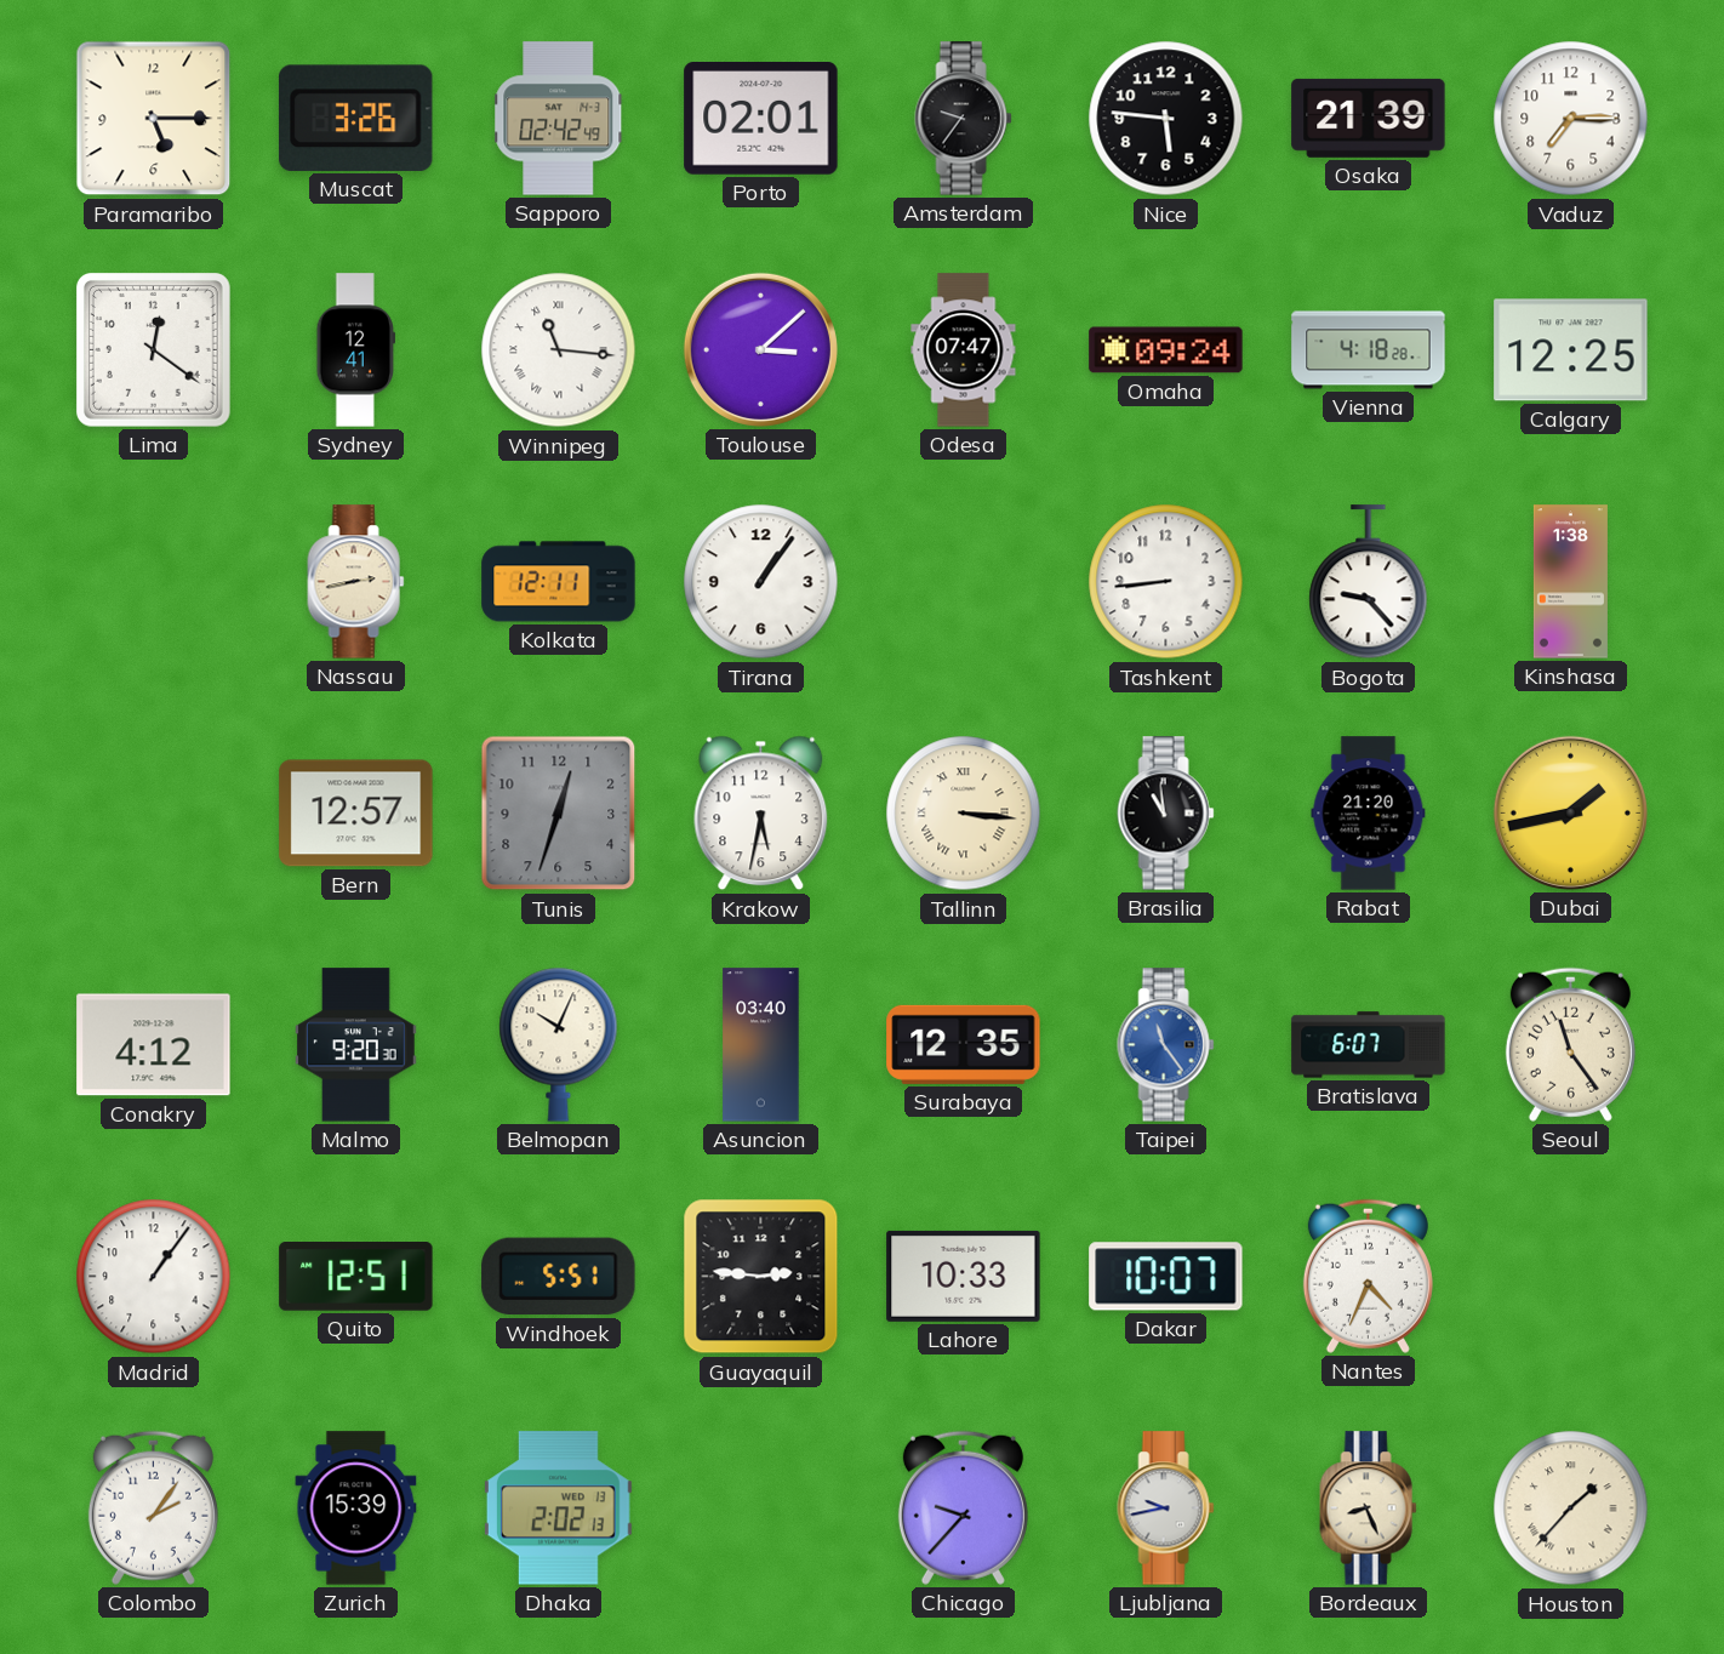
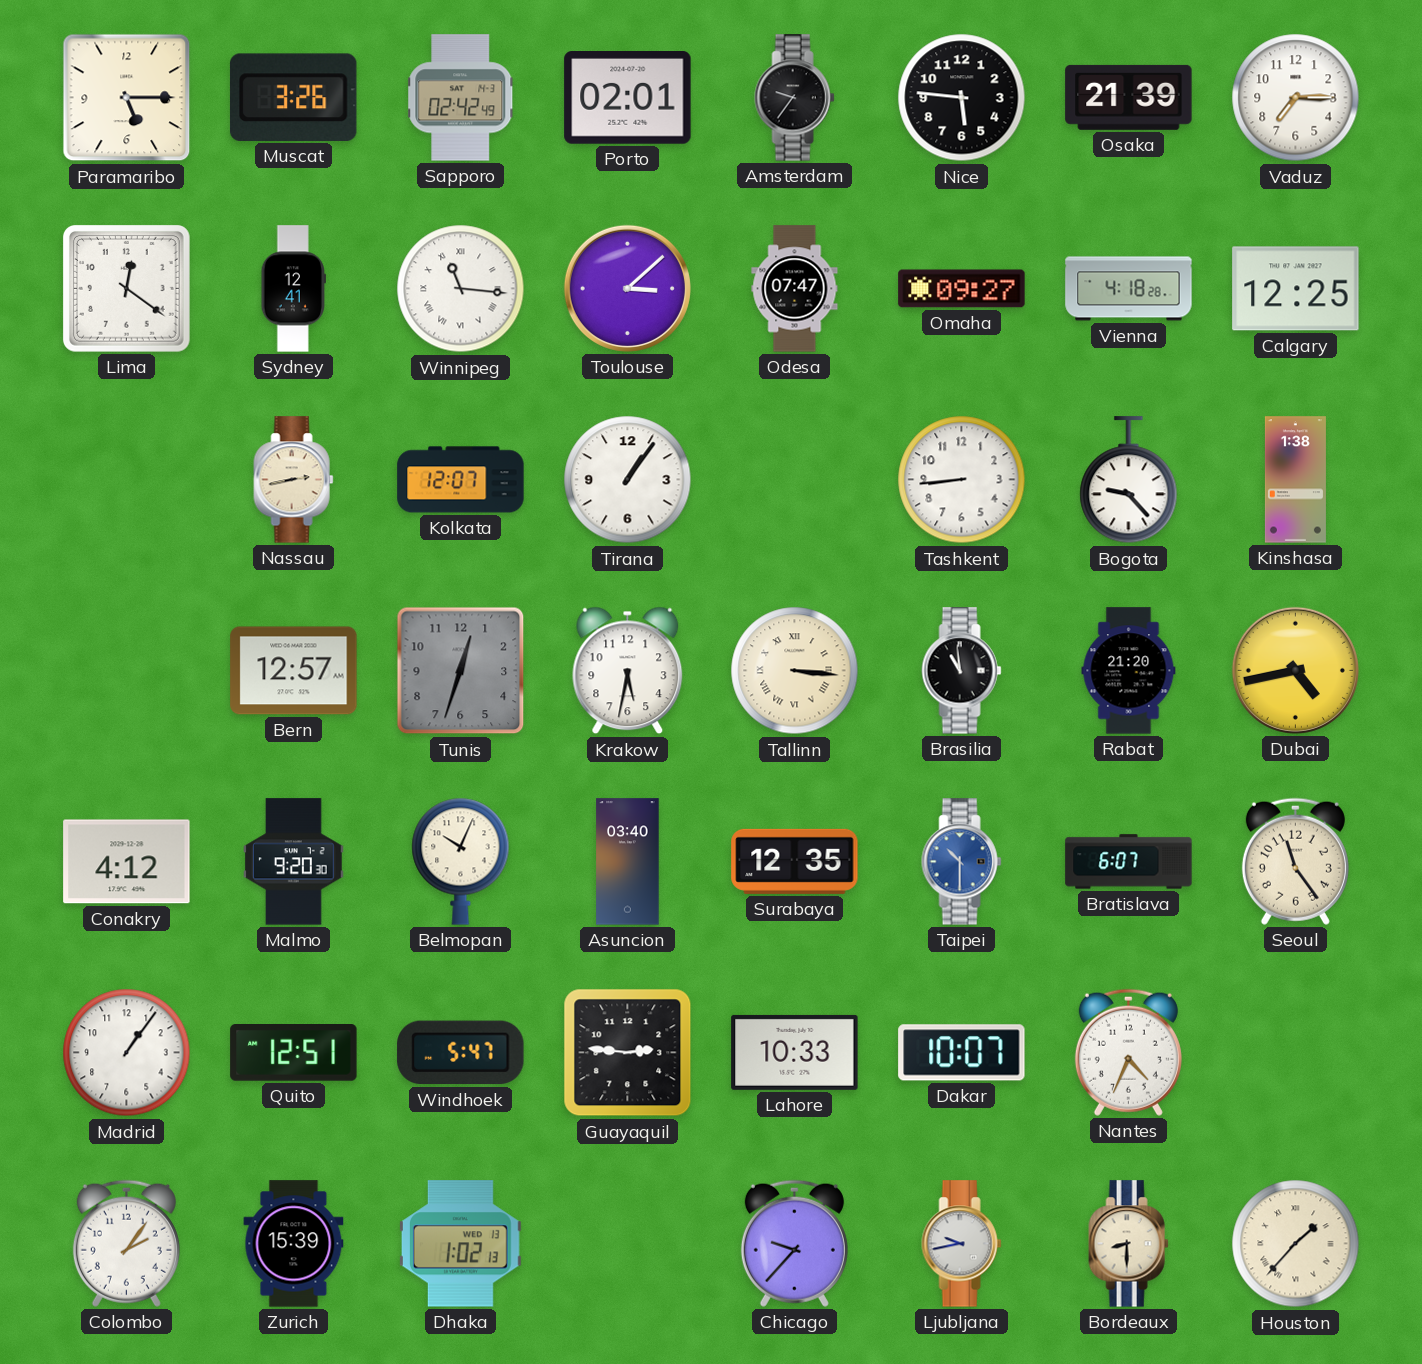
Omaha: 09:24 -> 09:27
Kolkata: 12:11 -> 12:07
Dubai: 1:43 -> 4:43
Taipei: 11:24 -> 10:30
Windhoek: 5:51 -> 5:47
Dhaka: 2:02 -> 1:02
Bordeaux: 8:26 -> 8:30
